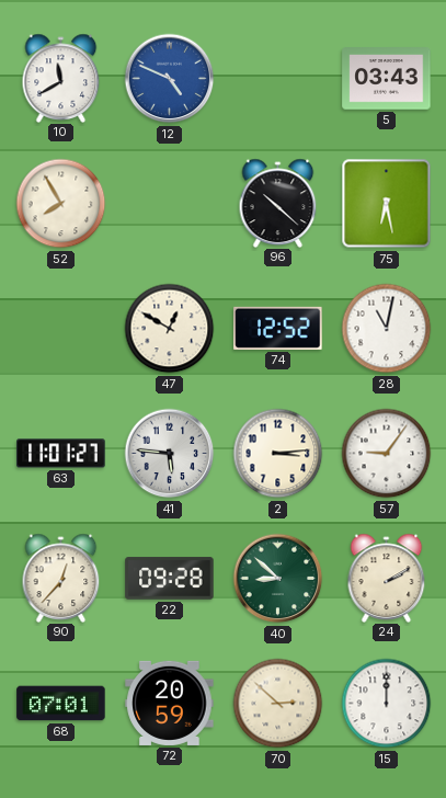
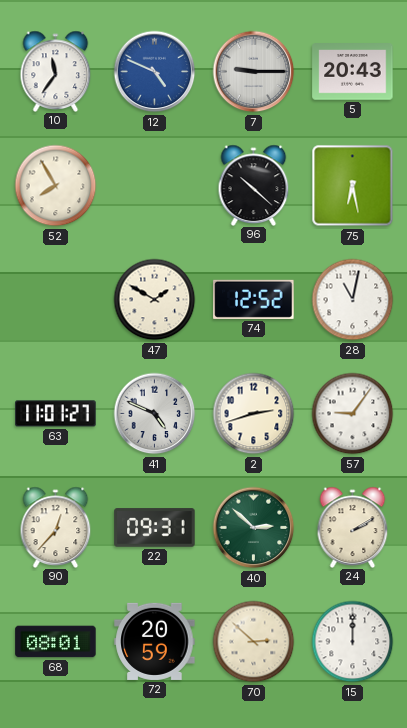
10: 11:40 -> 11:36
7: none -> 9:15
5: 03:43 -> 20:43
47: 12:50 -> 1:50
41: 5:46 -> 4:49
2: 3:14 -> 2:42
22: 09:28 -> 09:31
40: 8:52 -> 2:52
68: 07:01 -> 08:01
